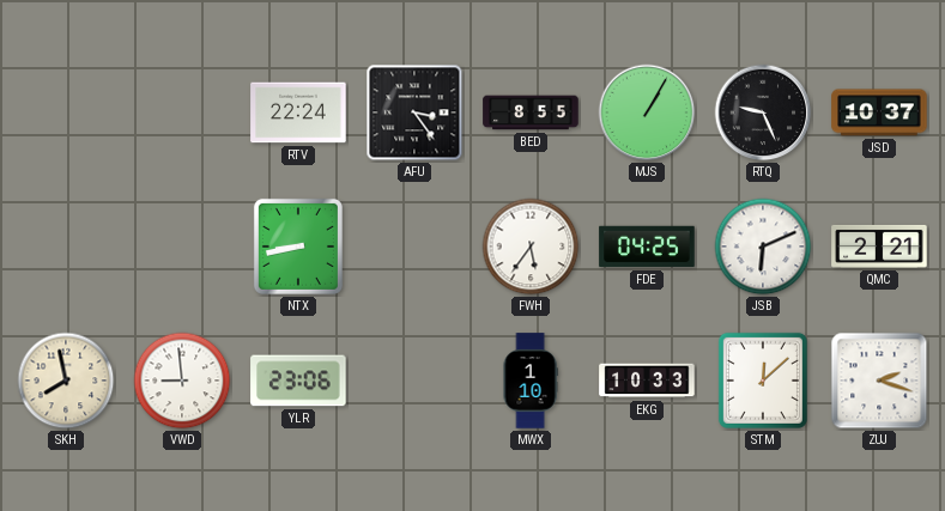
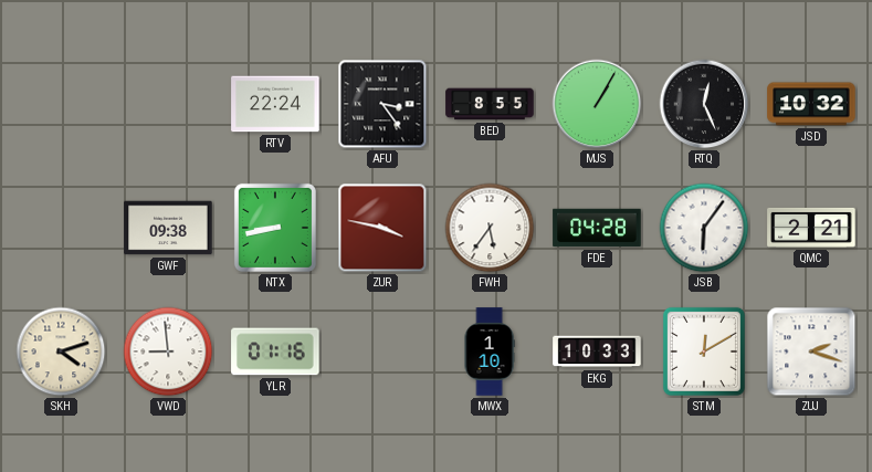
RTQ: 9:26 -> 12:26
JSD: 10:37 -> 10:32
GWF: none -> 09:38
ZUR: none -> 3:47
FDE: 04:25 -> 04:28
JSB: 6:11 -> 6:06
SKH: 7:58 -> 4:12
YLR: 23:06 -> 01:16
STM: 12:08 -> 12:10
